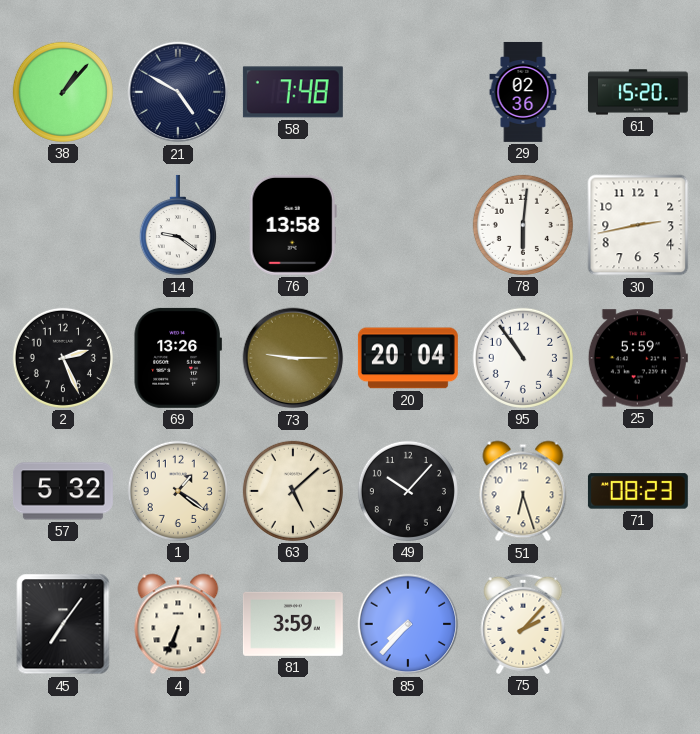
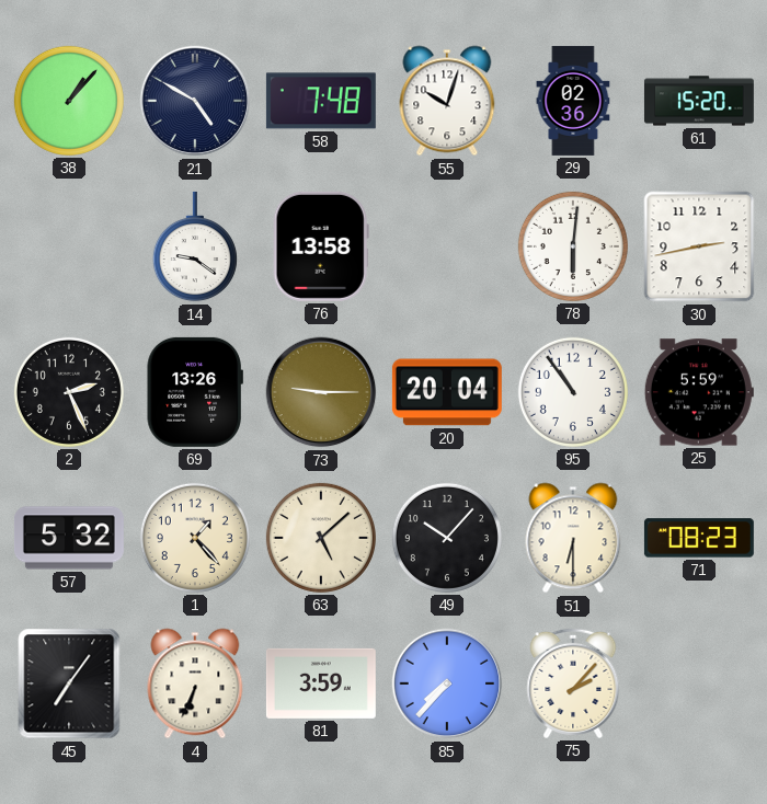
55: none -> 10:03
1: 1:21 -> 1:23
51: 6:27 -> 6:30
